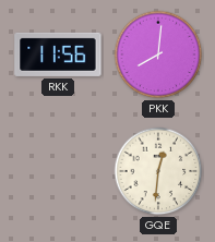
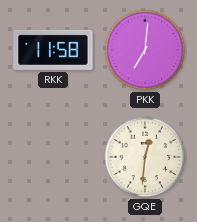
RKK: 11:56 -> 11:58
PKK: 8:01 -> 7:01
